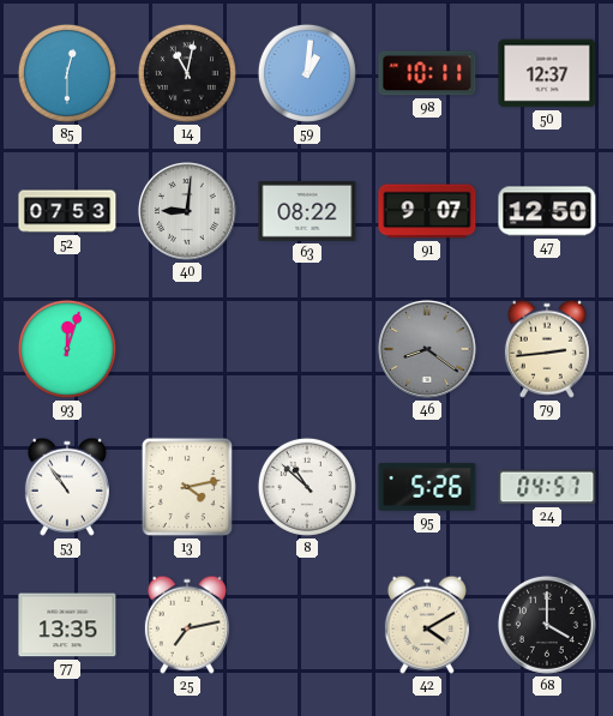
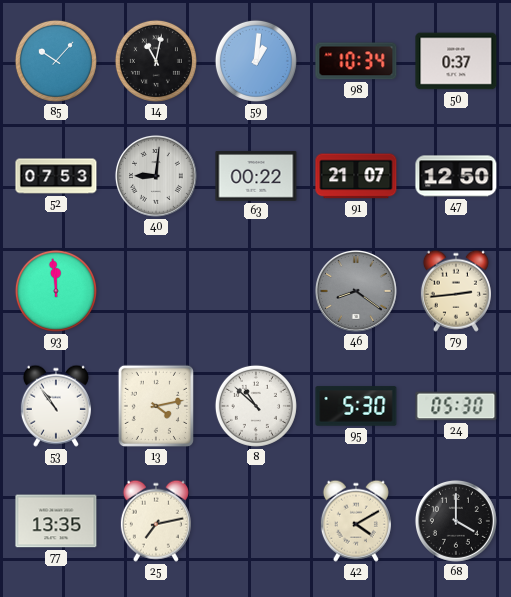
85: 12:30 -> 10:07
98: 10:11 -> 10:34
50: 12:37 -> 0:37
63: 08:22 -> 00:22
91: 9:07 -> 21:07
93: 12:03 -> 11:59
95: 5:26 -> 5:30
24: 04:57 -> 05:30
